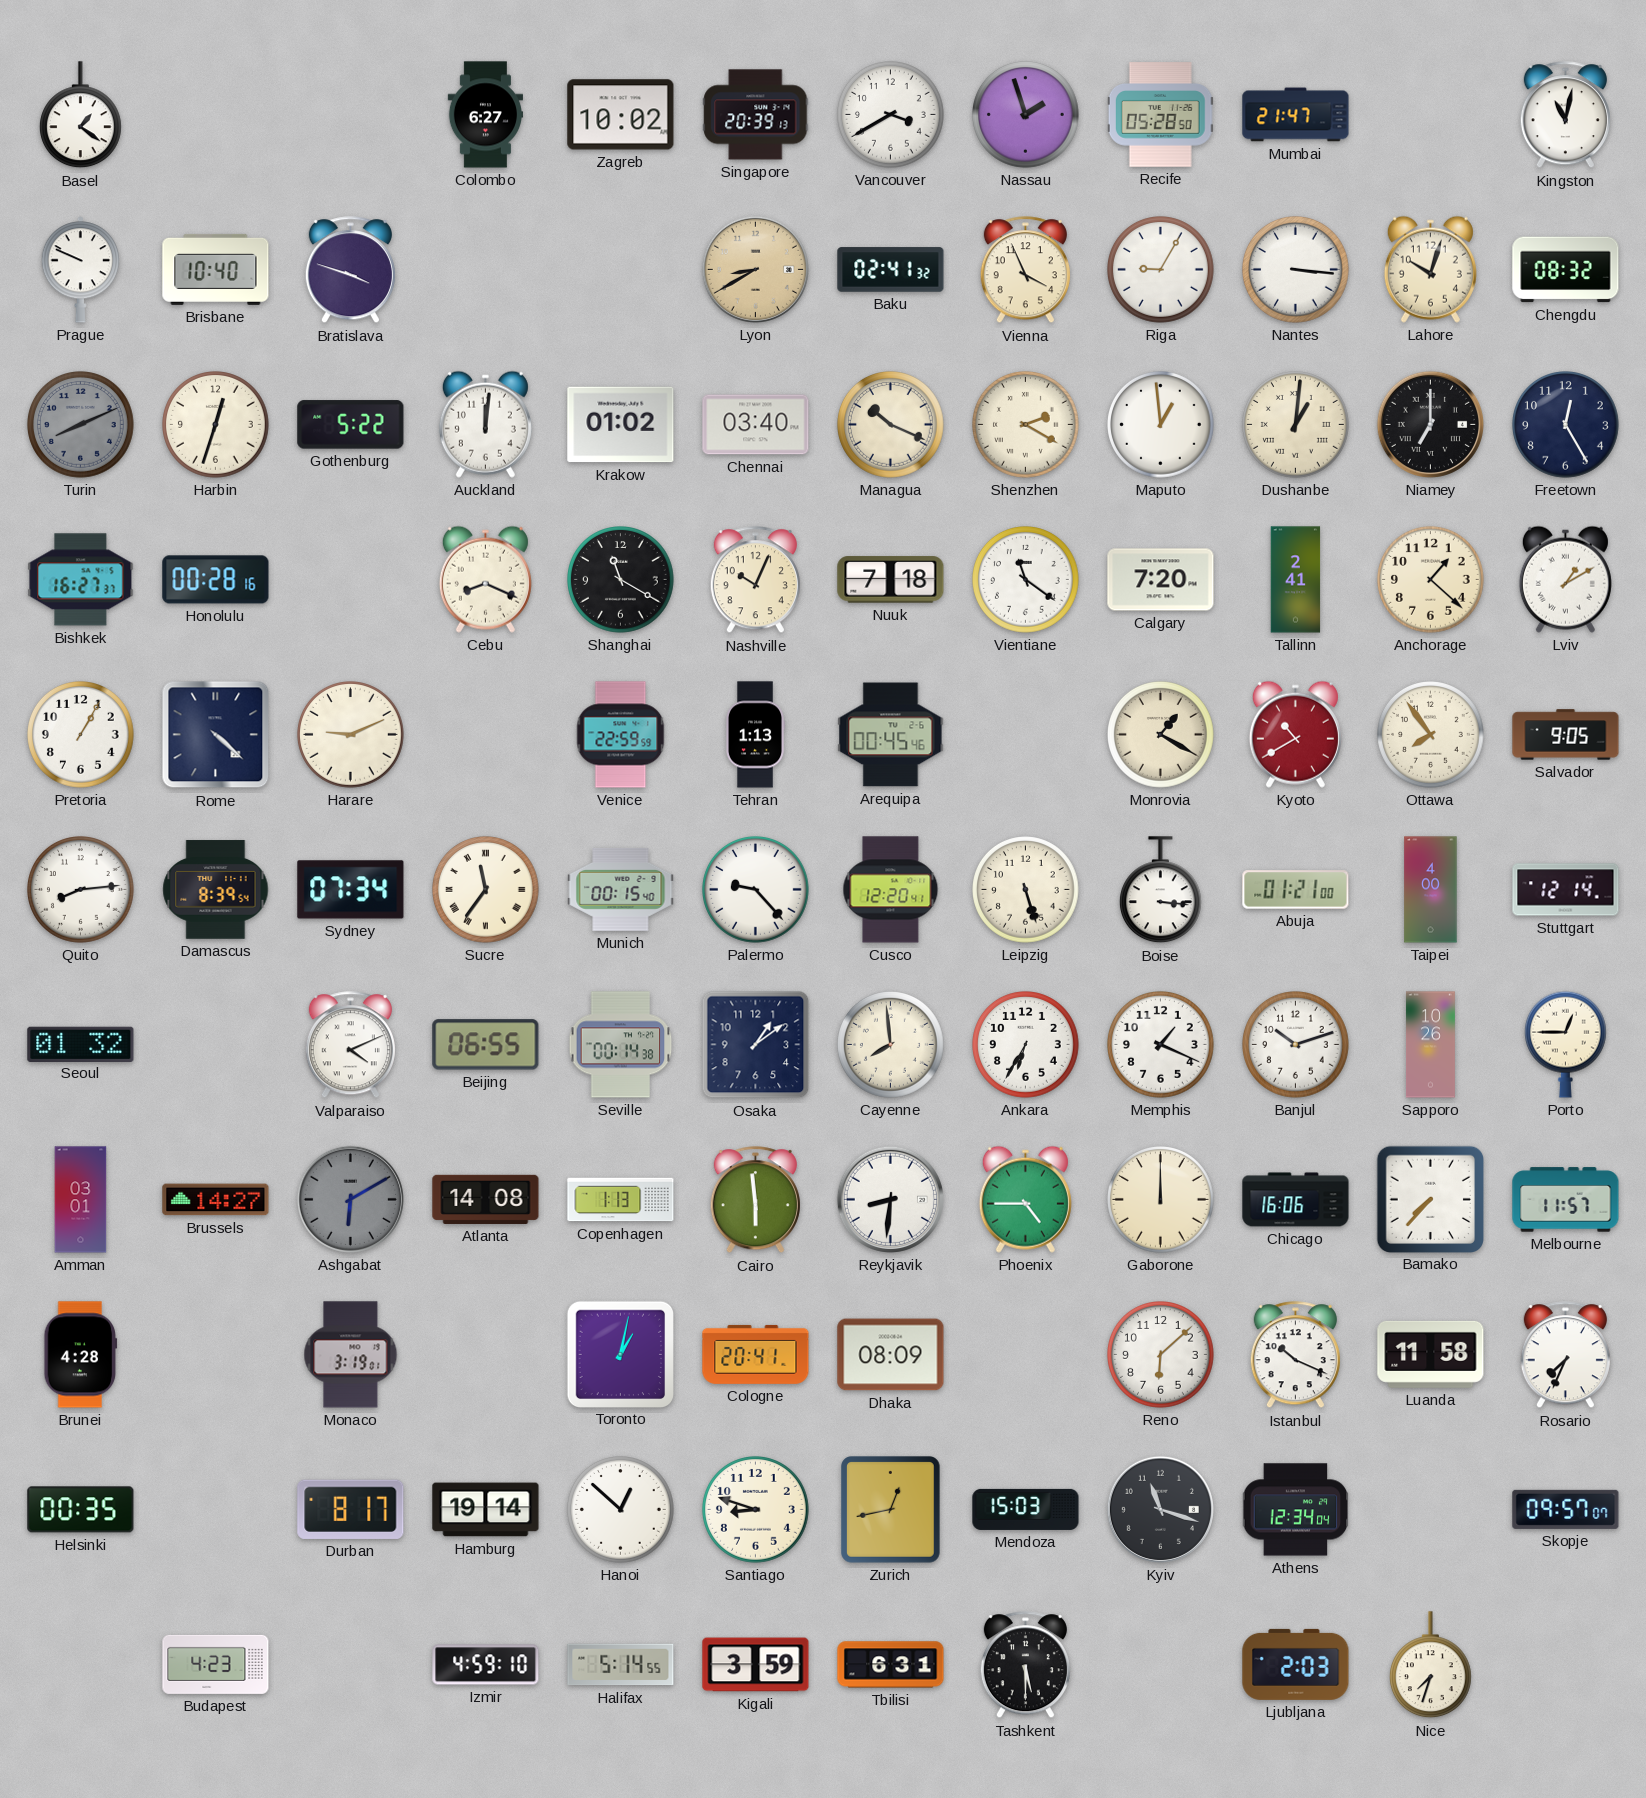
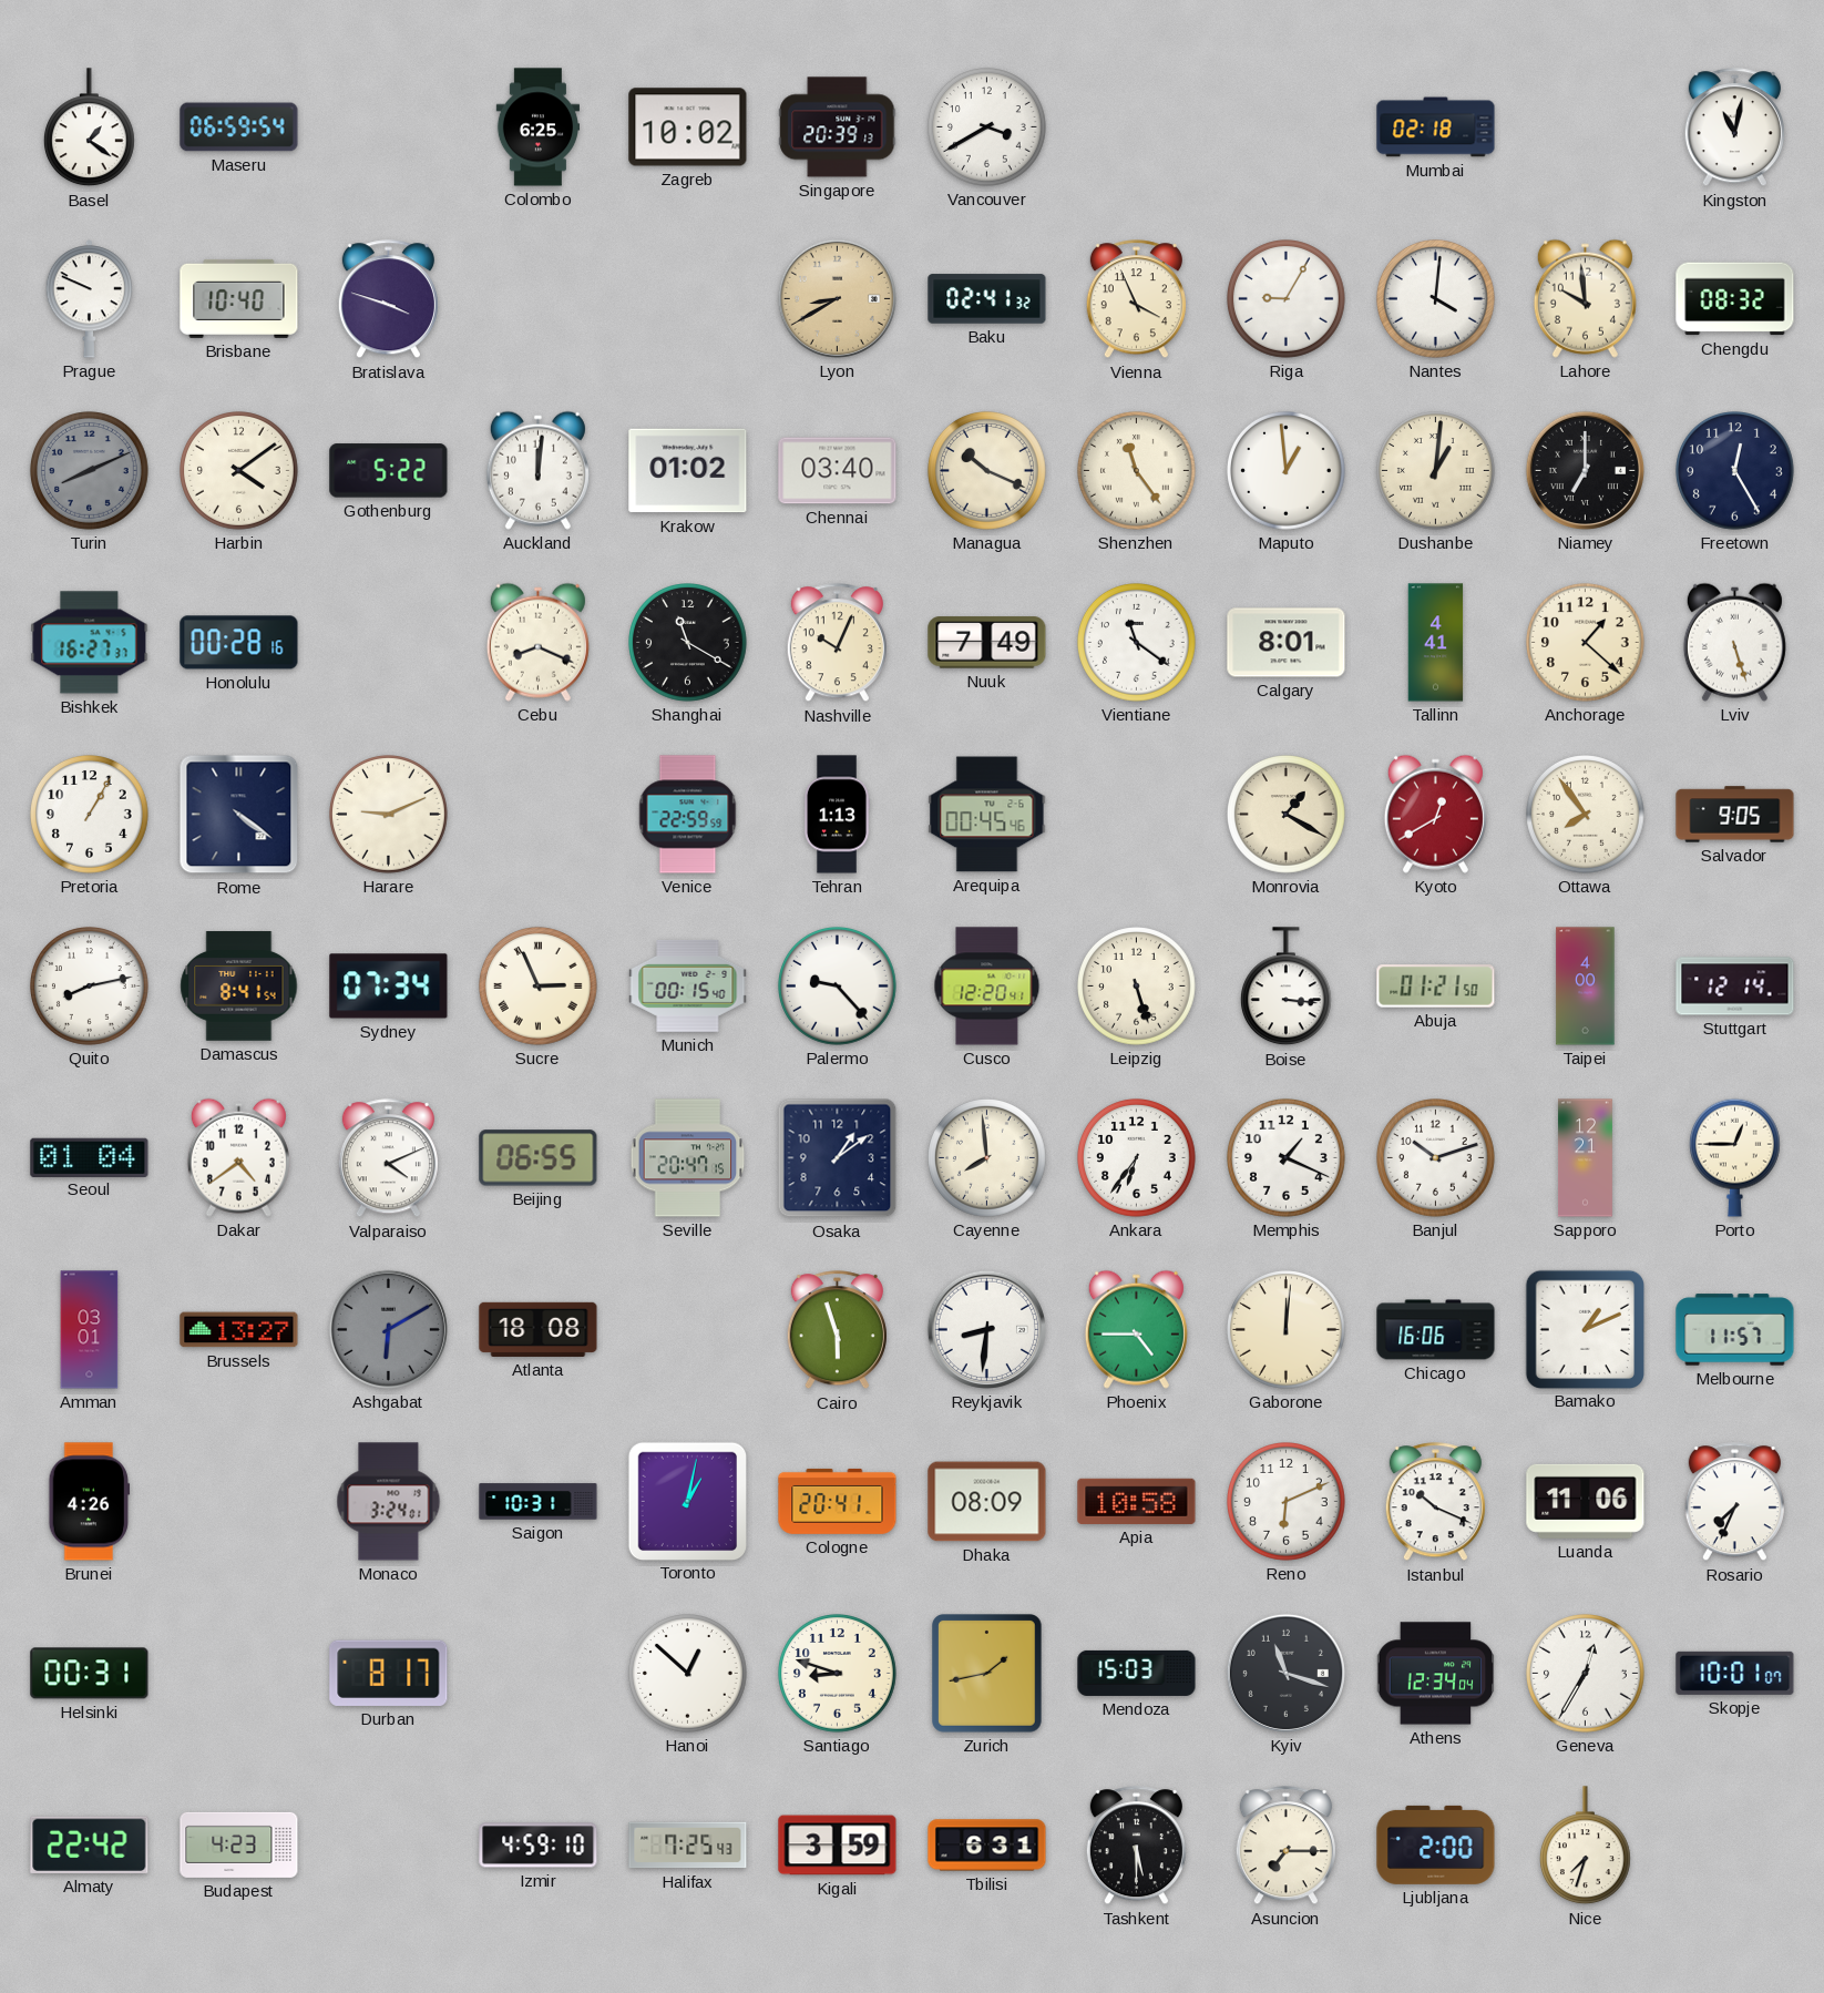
Maseru: none -> 06:59
Colombo: 6:27 -> 6:25
Nassau: 1:57 -> none
Recife: 05:28 -> none
Mumbai: 21:47 -> 02:18
Nantes: 3:16 -> 4:01
Lahore: 10:03 -> 9:59
Harbin: 12:33 -> 4:09
Shenzhen: 2:20 -> 11:24
Nuuk: 7:18 -> 7:49
Calgary: 7:20 -> 8:01
Tallinn: 2:41 -> 4:41
Lviv: 1:10 -> 5:27
Rome: 4:22 -> 4:21
Kyoto: 10:40 -> 12:40
Quito: 8:14 -> 8:13
Damascus: 8:39 -> 8:41
Sucre: 11:36 -> 2:56
Abuja: 01:21:00 -> 01:21:50
Seoul: 01:32 -> 01:04
Dakar: none -> 4:39
Seville: 00:14 -> 20:47
Ankara: 6:35 -> 6:36
Sapporo: 10:26 -> 12:21
Brussels: 14:27 -> 13:27
Atlanta: 14:08 -> 18:08
Copenhagen: 1:13 -> none
Cairo: 5:59 -> 5:57
Gaborone: 12:00 -> 12:01
Bamako: 7:37 -> 1:11
Brunei: 4:28 -> 4:26
Monaco: 3:19 -> 3:24
Saigon: none -> 10:31
Apia: none -> 10:58
Reno: 6:08 -> 6:11
Luanda: 11:58 -> 11:06
Helsinki: 00:35 -> 00:31
Hamburg: 19:14 -> none
Zurich: 12:43 -> 1:43
Geneva: none -> 12:35
Skopje: 09:57 -> 10:01
Almaty: none -> 22:42
Halifax: 5:14 -> 7:25
Asuncion: none -> 7:15
Ljubljana: 2:03 -> 2:00
